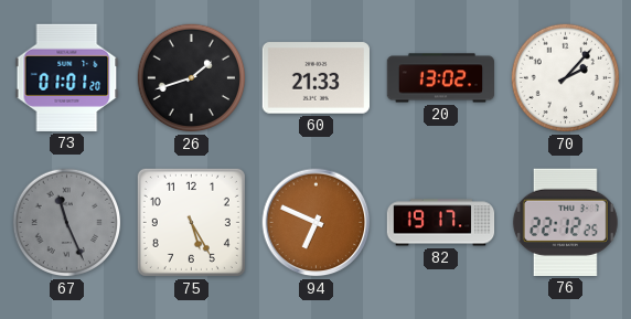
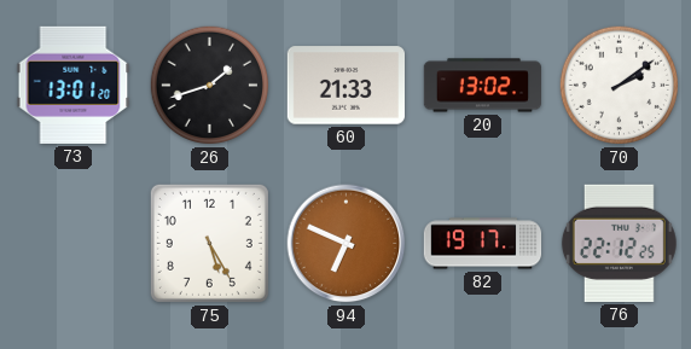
73: 01:01 -> 13:01
70: 2:07 -> 2:09
67: 11:26 -> none
